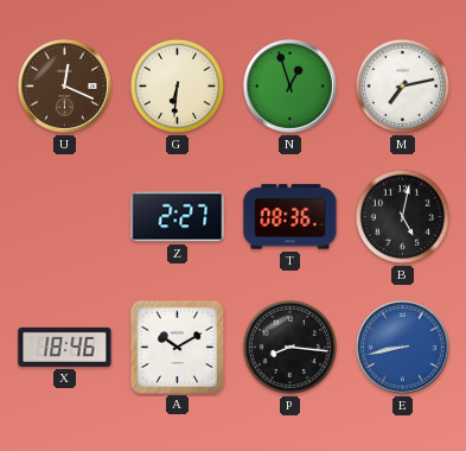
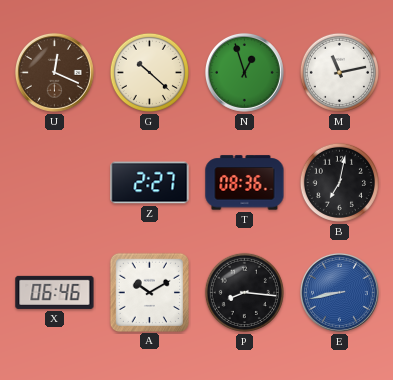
G: 6:31 -> 10:22
M: 7:13 -> 11:13
B: 5:02 -> 7:02
X: 18:46 -> 06:46
